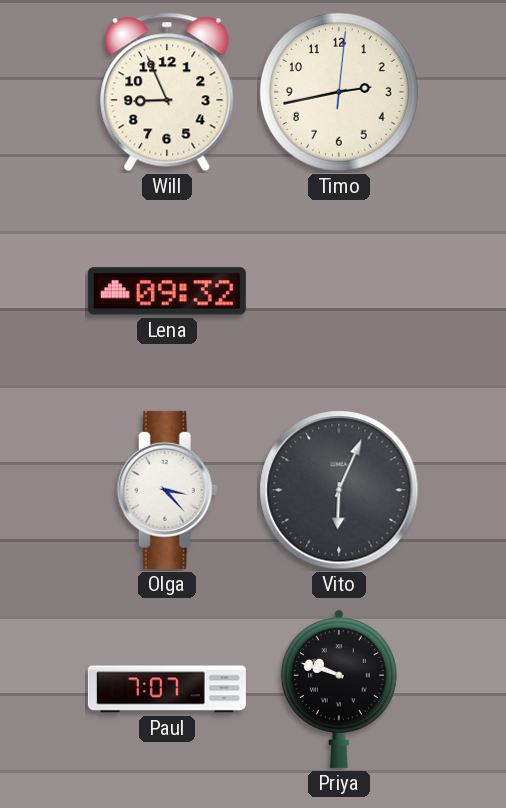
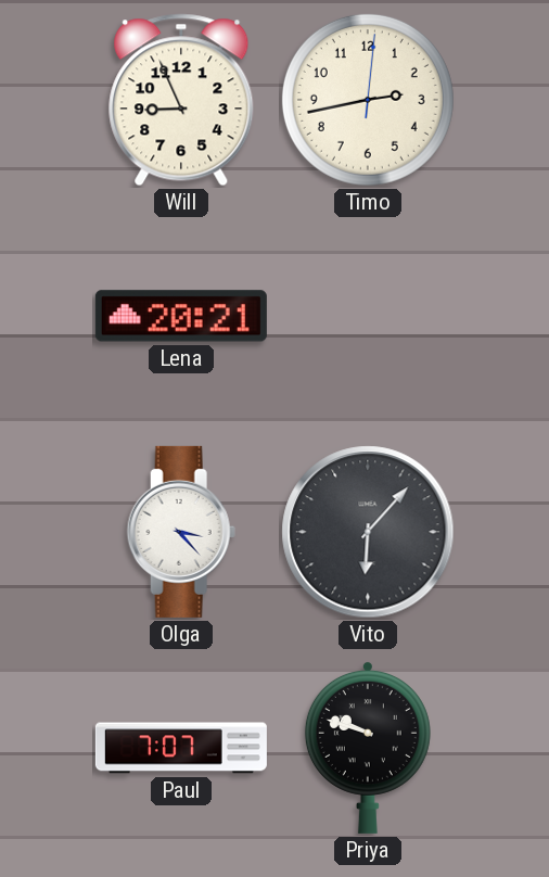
Lena: 09:32 -> 20:21
Vito: 6:04 -> 6:07
